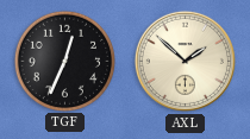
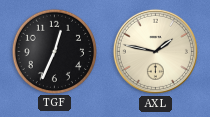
AXL: 1:52 -> 1:47
